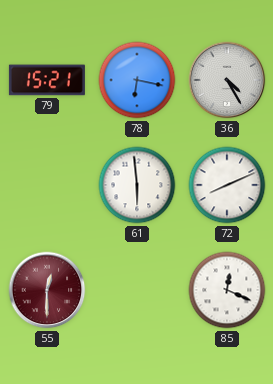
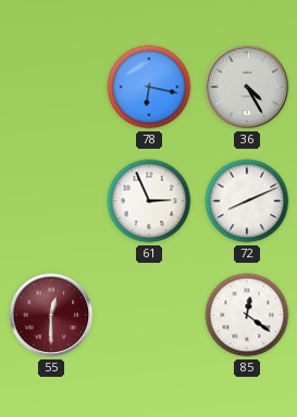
79: 15:21 -> none
61: 5:59 -> 2:56
85: 12:19 -> 12:21
